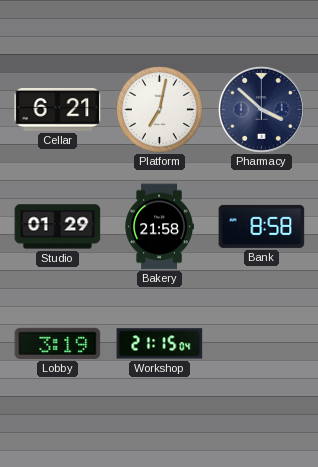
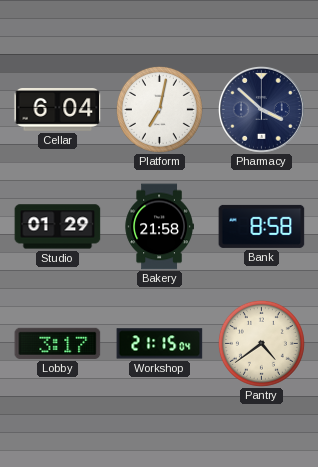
Cellar: 6:21 -> 6:04
Lobby: 3:19 -> 3:17
Pantry: none -> 4:39
